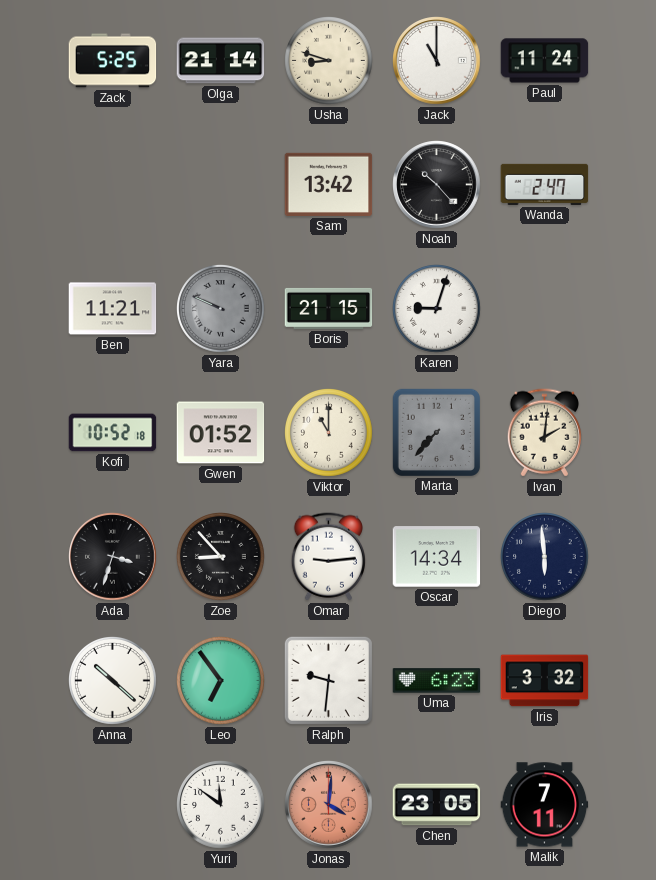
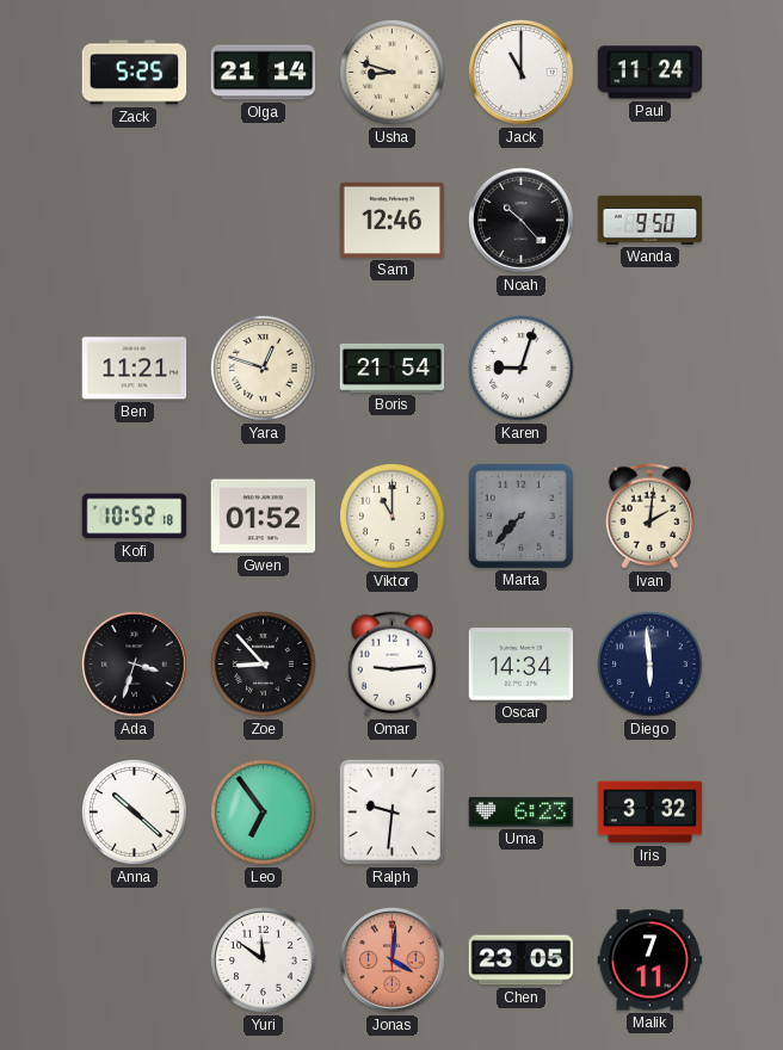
Sam: 13:42 -> 12:46
Wanda: 2:47 -> 9:50
Yara: 9:49 -> 12:48
Yara dial: grey -> cream
Boris: 21:15 -> 21:54
